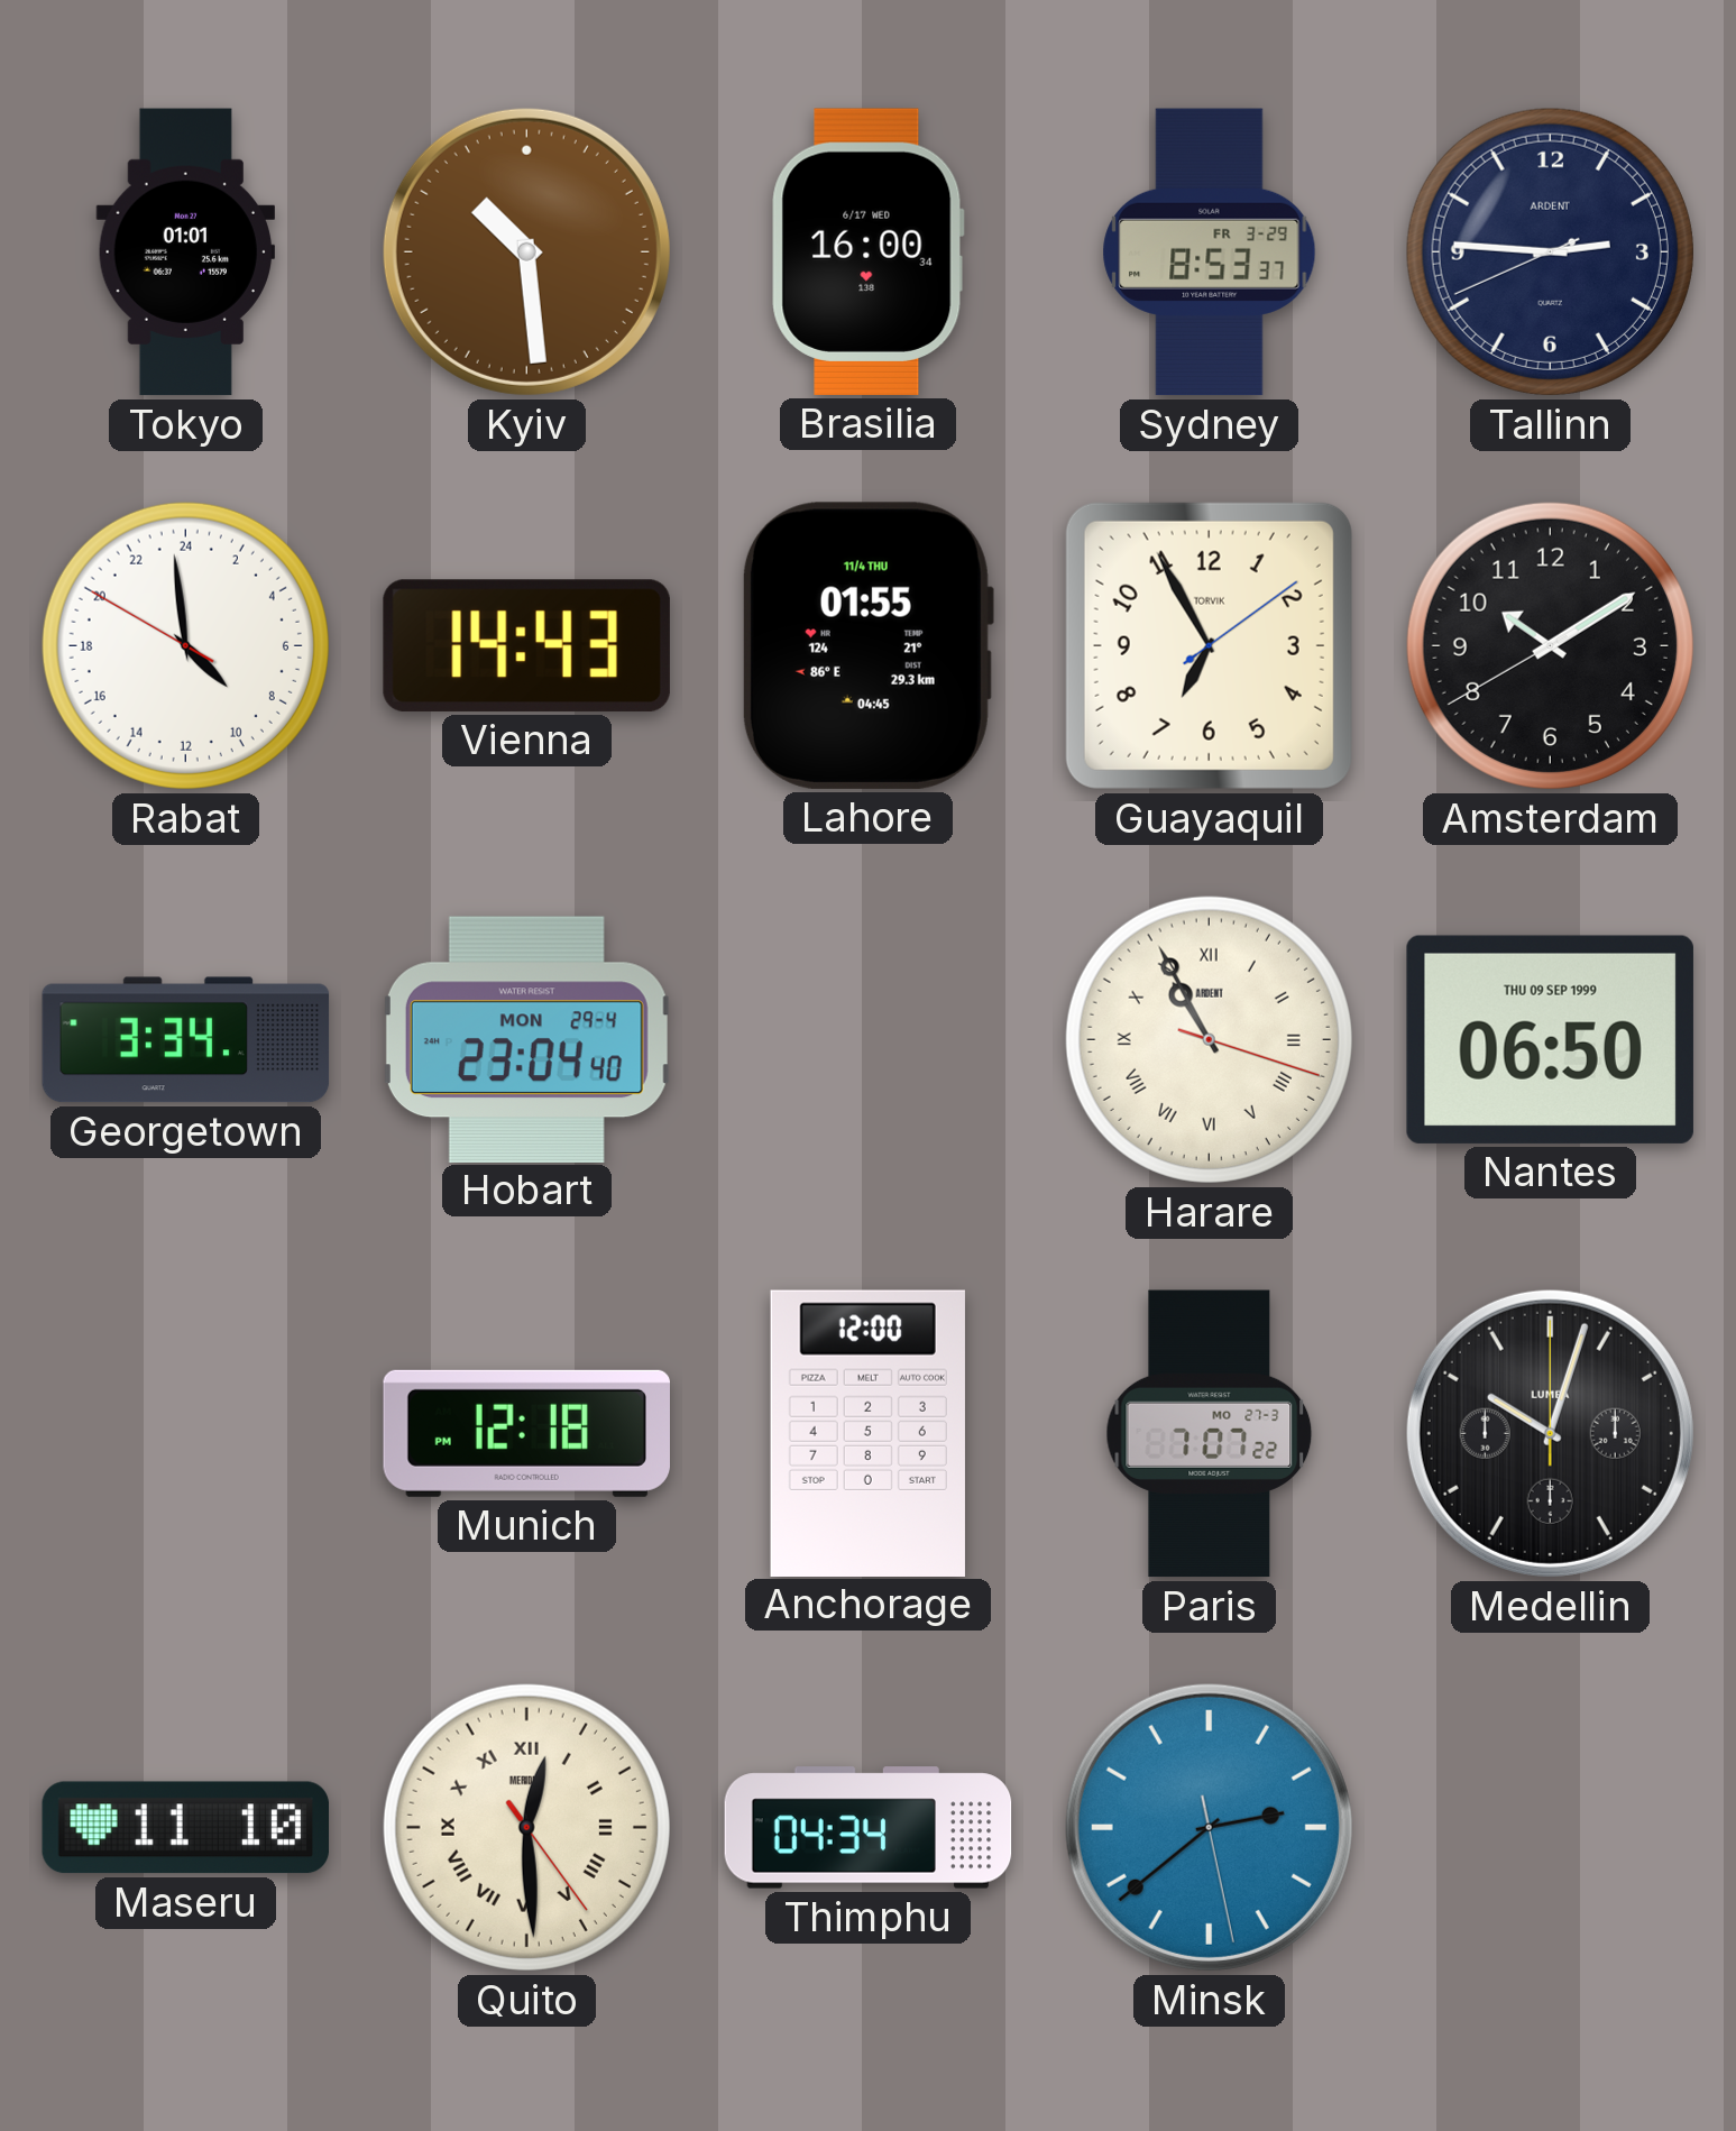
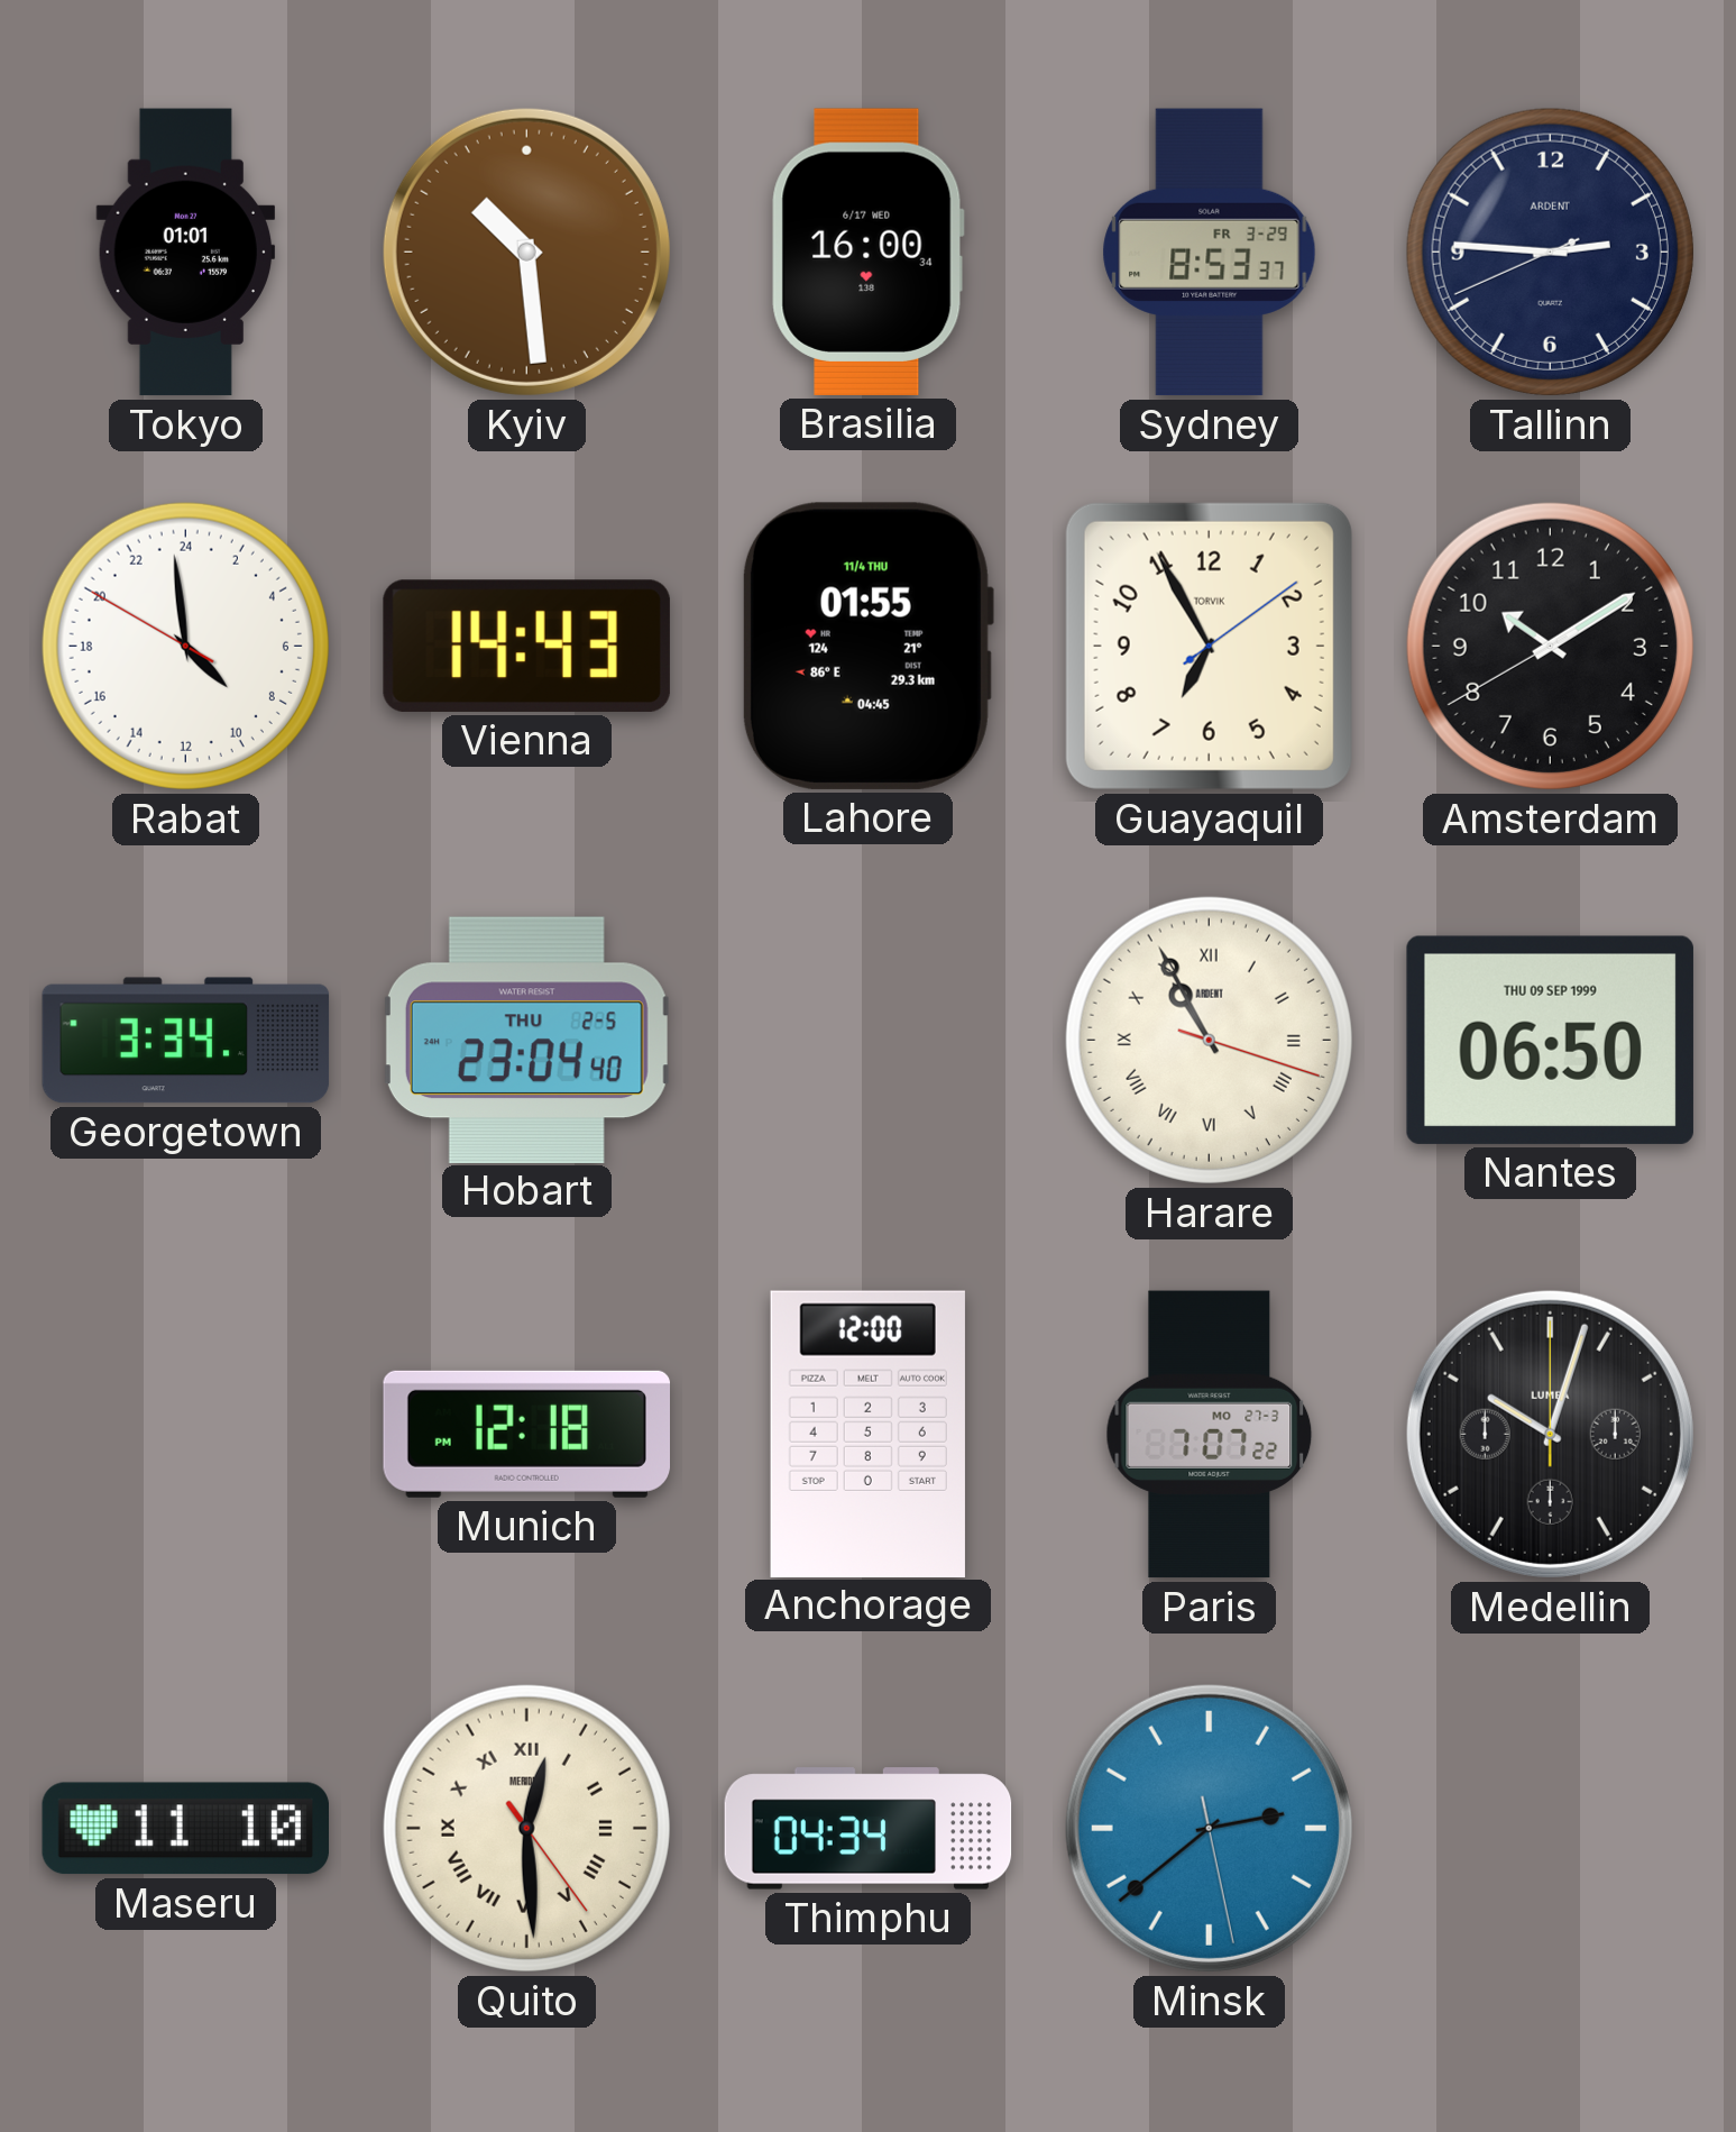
Hobart date: MON 29-4 -> THU 2-5
